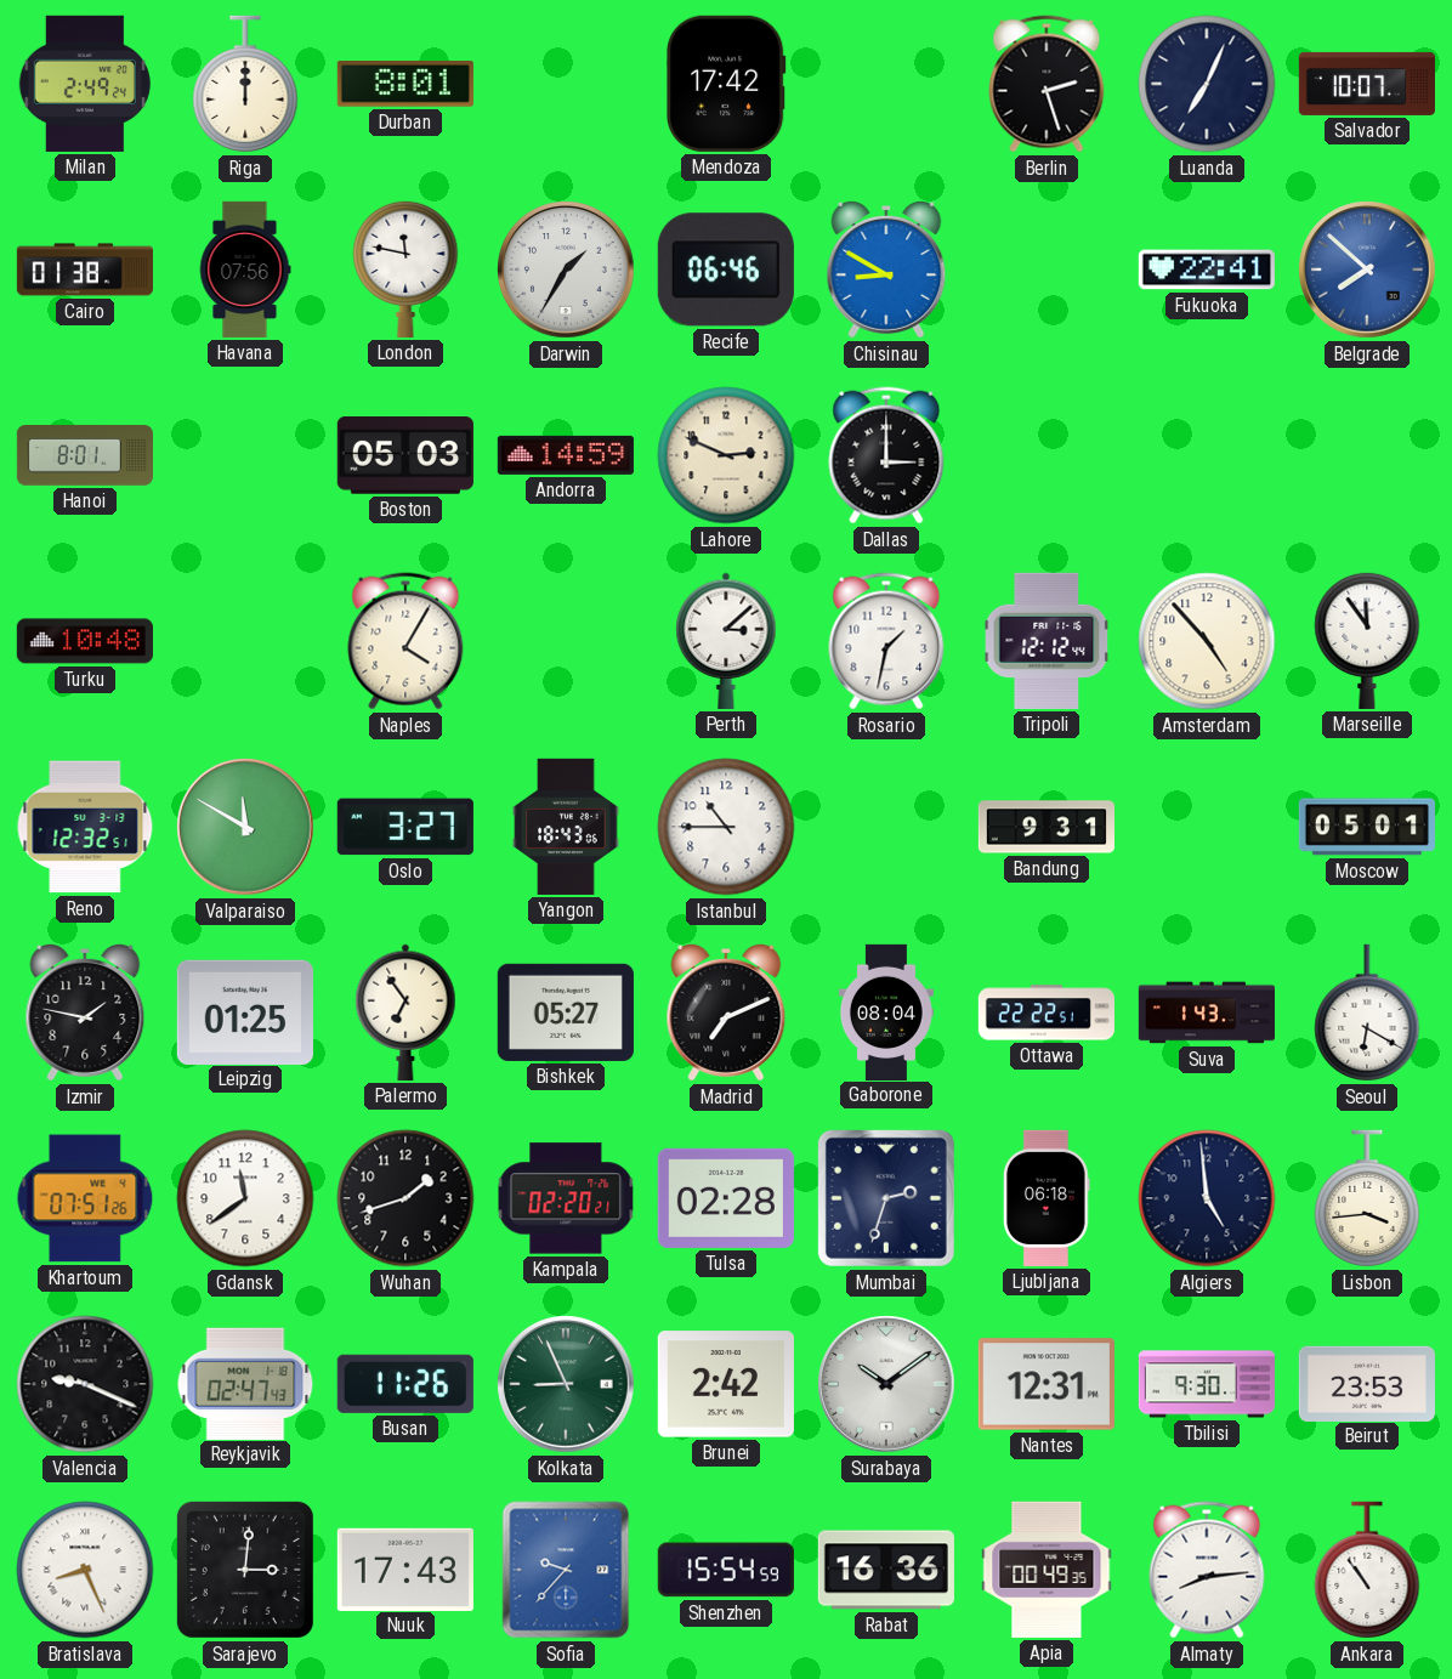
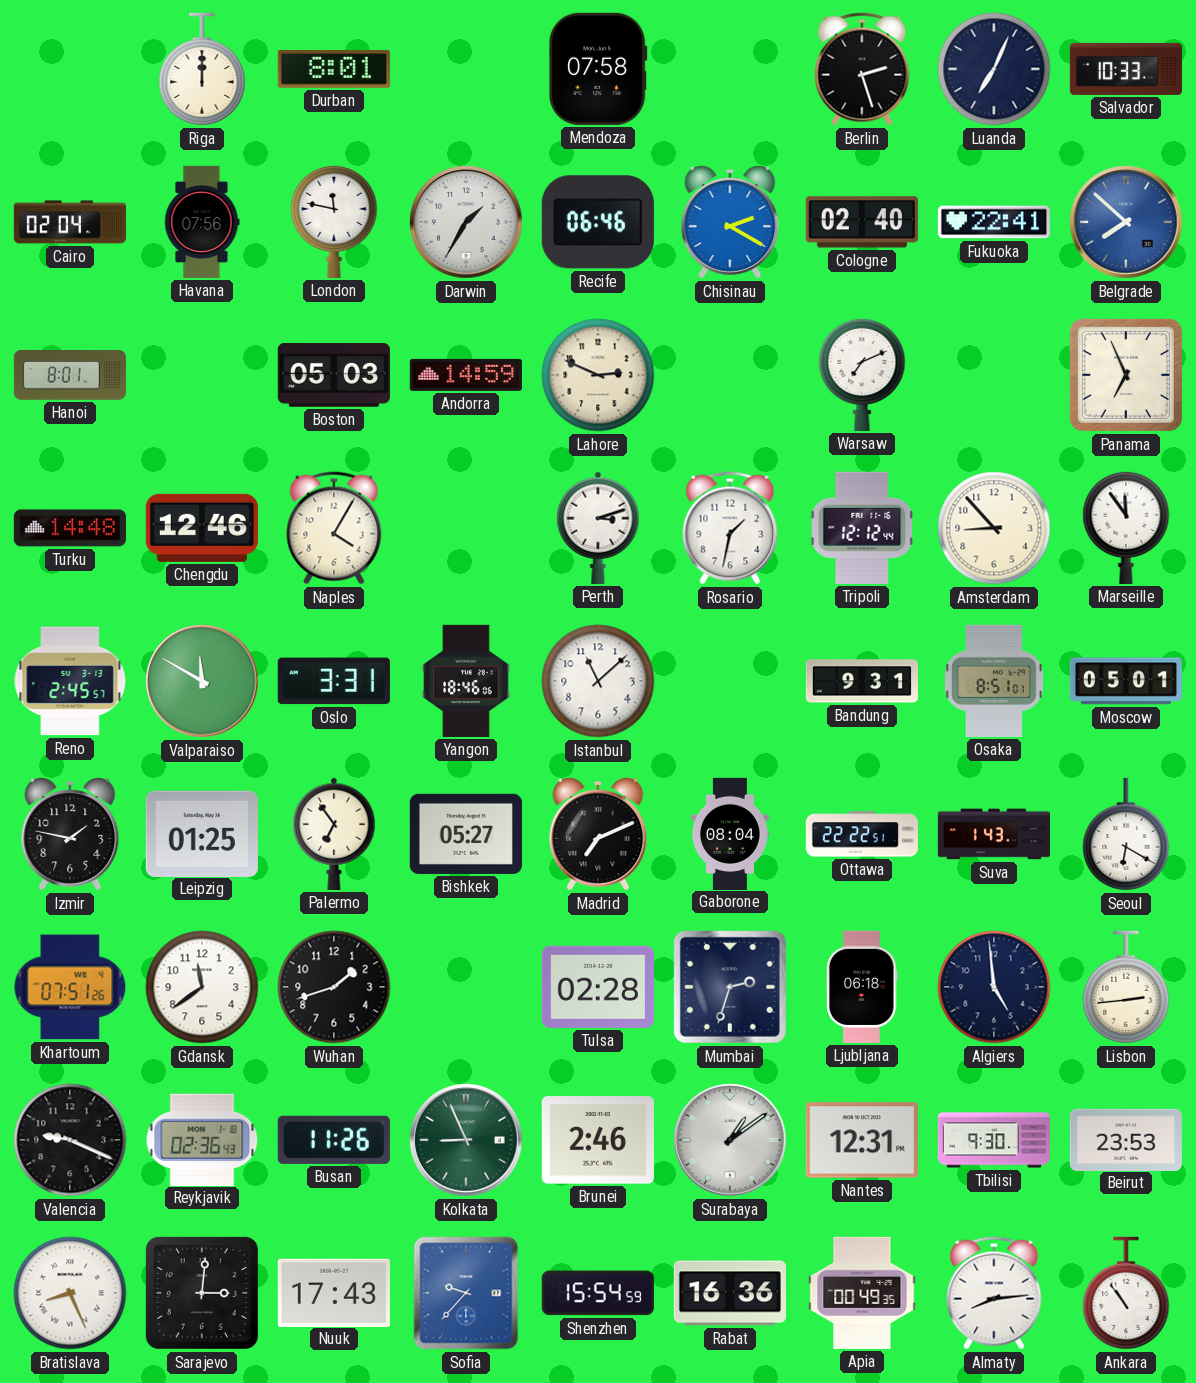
Milan: 2:49 -> none
Mendoza: 17:42 -> 07:58
Salvador: 10:07 -> 10:33
Cairo: 01:38 -> 02:04
Chisinau: 8:50 -> 2:20
Cologne: none -> 02:40
Dallas: 3:00 -> none
Warsaw: none -> 7:11
Panama: none -> 6:56
Turku: 10:48 -> 14:48
Chengdu: none -> 12:46
Perth: 3:08 -> 3:12
Amsterdam: 4:53 -> 8:53
Reno: 12:32 -> 2:45
Oslo: 3:27 -> 3:31
Yangon: 18:43 -> 18:46
Istanbul: 10:45 -> 11:08
Osaka: none -> 8:51
Kampala: 02:20 -> none
Lisbon: 3:44 -> 2:44
Reykjavik: 02:47 -> 02:36
Brunei: 2:42 -> 2:46
Surabaya: 10:09 -> 1:09
